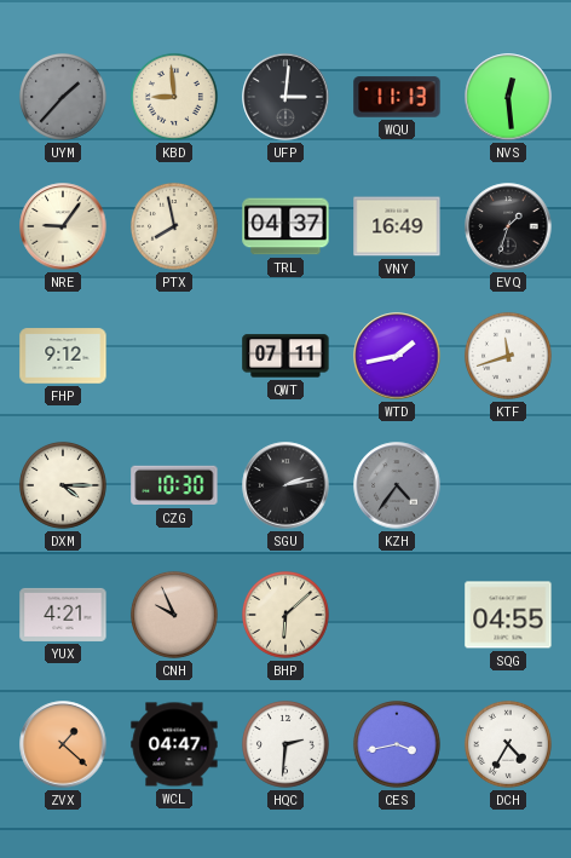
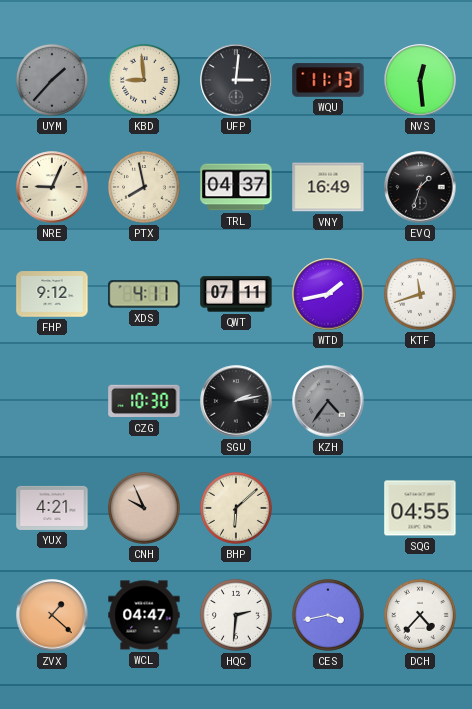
NRE: 9:06 -> 9:04
XDS: none -> 4:11
DXM: 4:15 -> none
DCH: 4:35 -> 4:37
